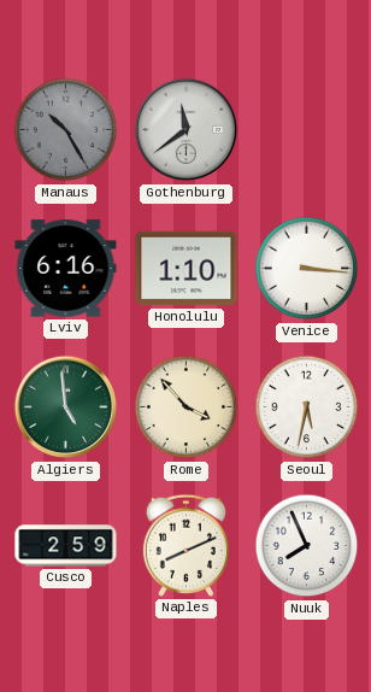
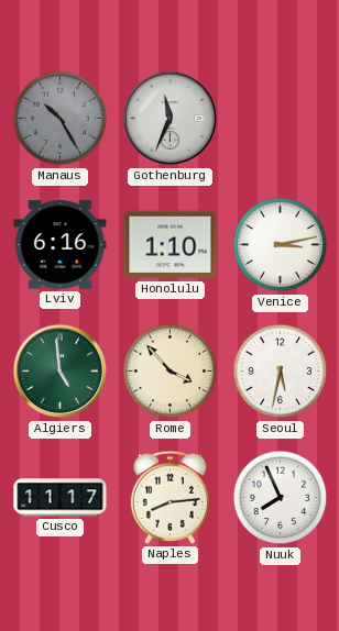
Gothenburg: 11:39 -> 11:34
Venice: 3:16 -> 3:13
Cusco: 2:59 -> 11:17
Naples: 8:11 -> 8:14
